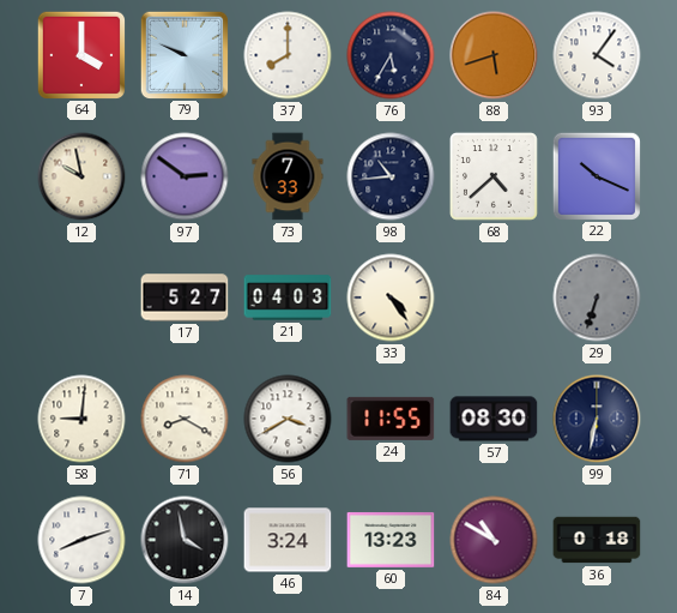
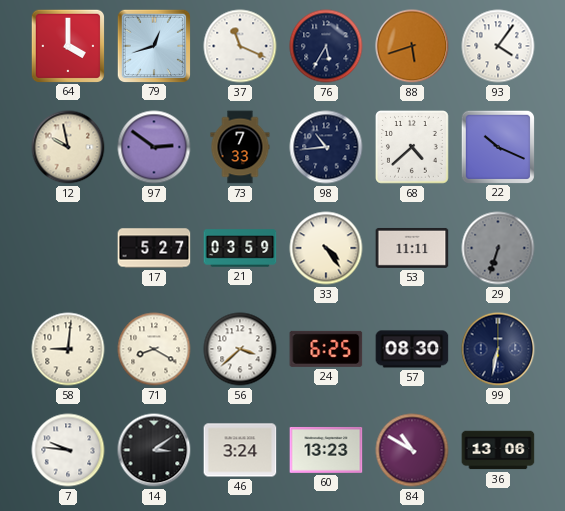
79: 9:49 -> 12:42
37: 8:00 -> 11:19
21: 04:03 -> 03:59
53: none -> 11:11
56: 3:40 -> 3:38
24: 11:55 -> 6:25
7: 8:12 -> 9:46
14: 3:58 -> 3:09
36: 0:18 -> 13:06
